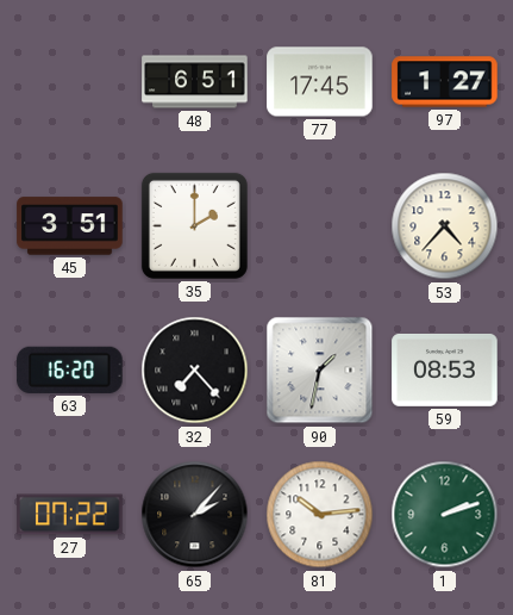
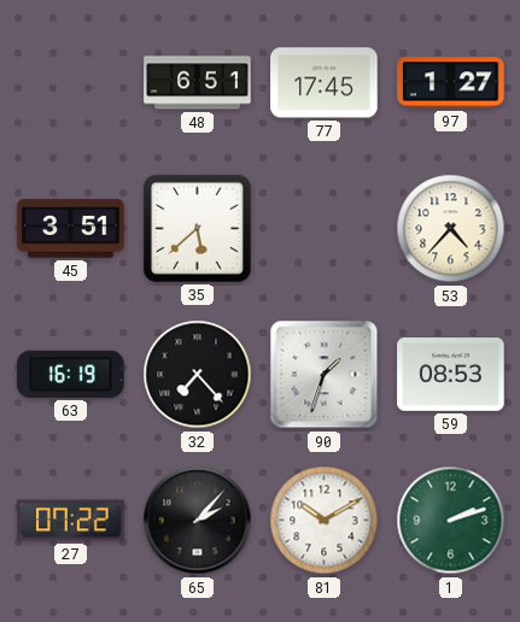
35: 2:00 -> 5:38
63: 16:20 -> 16:19
90: 1:32 -> 1:33
81: 10:14 -> 10:10
